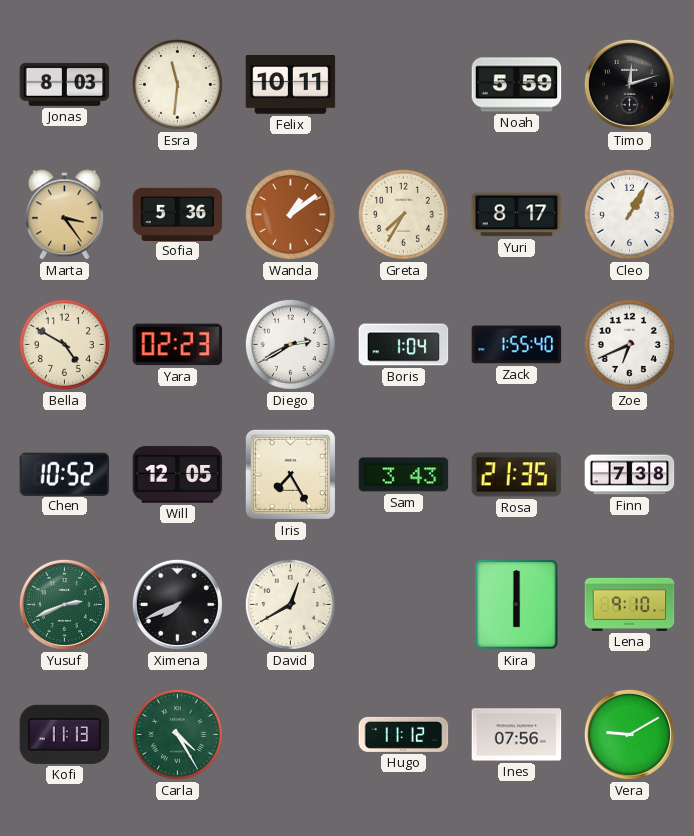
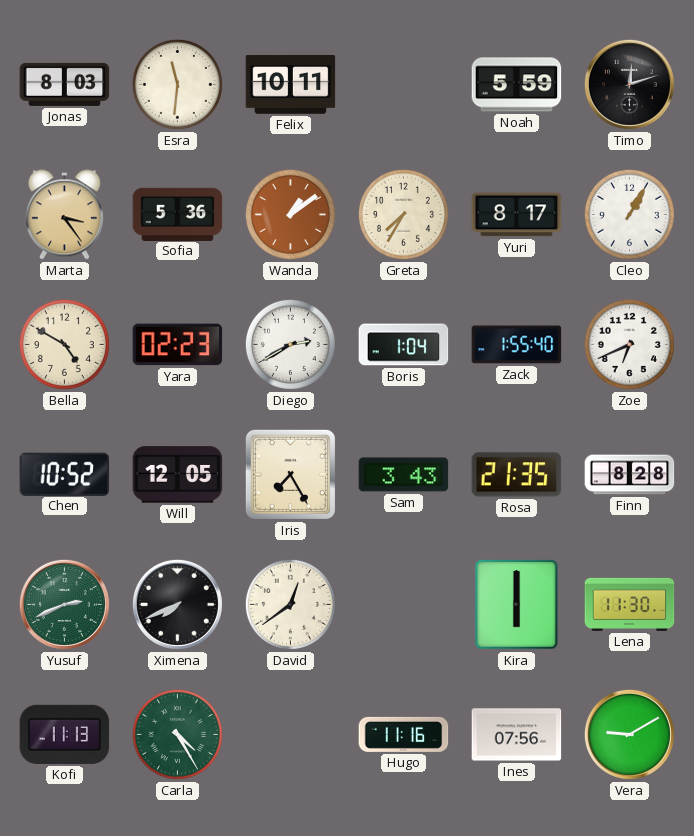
Finn: 7:38 -> 8:28
David: 12:40 -> 12:39
Lena: 9:10 -> 11:30
Hugo: 11:12 -> 11:16
